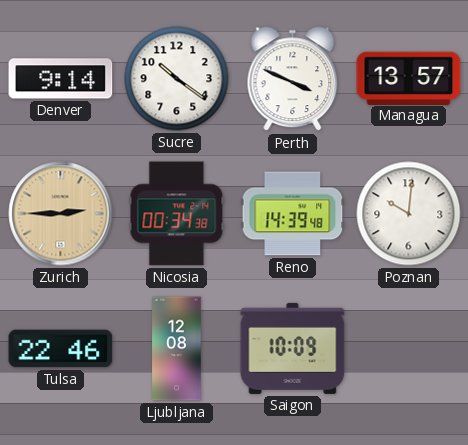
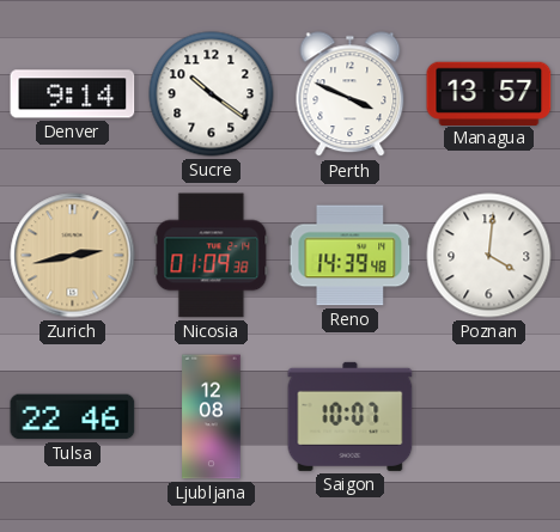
Zurich: 2:45 -> 2:43
Nicosia: 00:34 -> 01:09
Poznan: 10:01 -> 4:01
Saigon: 10:09 -> 10:07
